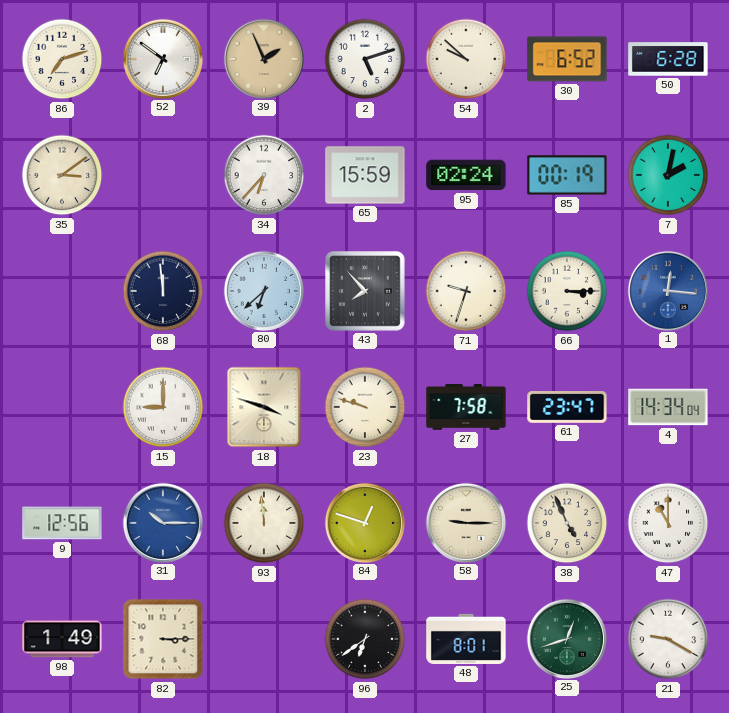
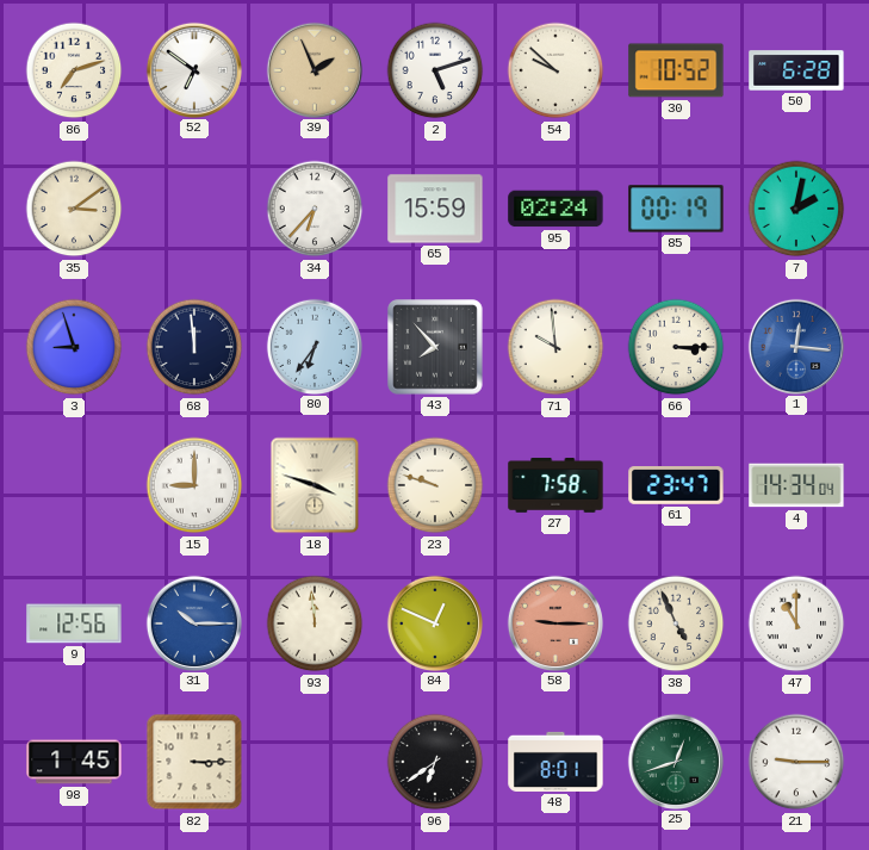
30: 6:52 -> 10:52
3: none -> 8:57
80: 6:38 -> 6:36
71: 9:33 -> 9:59
84: 12:48 -> 12:49
58 dial: cream -> salmon
98: 1:49 -> 1:45
21: 9:20 -> 9:15
